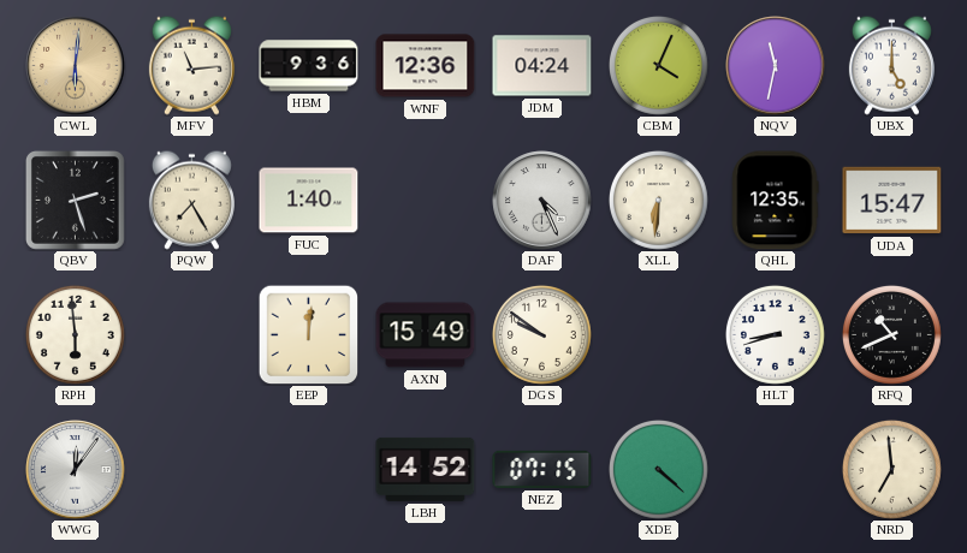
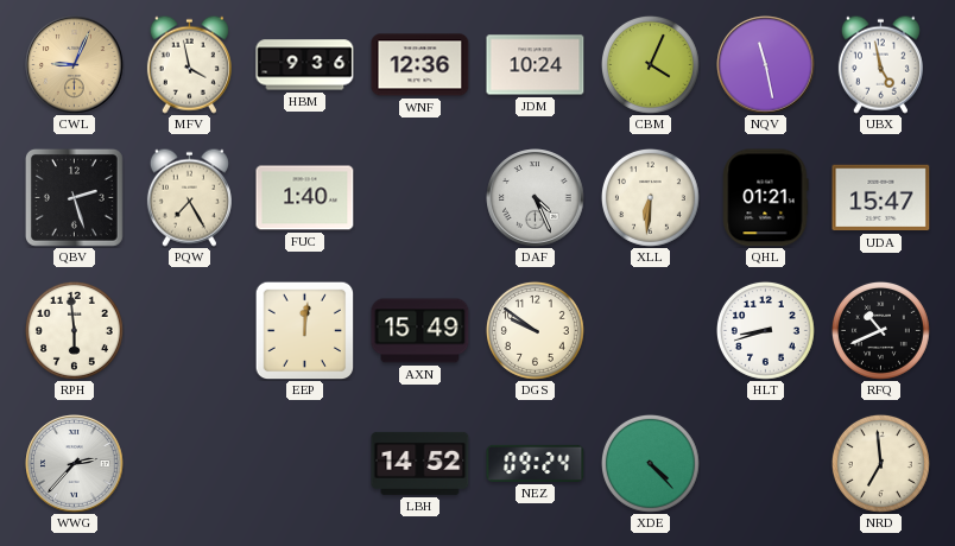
CWL: 6:01 -> 9:04
MFV: 11:14 -> 3:58
JDM: 04:24 -> 10:24
NQV: 11:32 -> 11:28
UBX: 5:00 -> 4:58
QHL: 12:35 -> 01:21
WWG: 12:06 -> 2:37
NEZ: 07:15 -> 09:24
XDE: 4:22 -> 4:23
